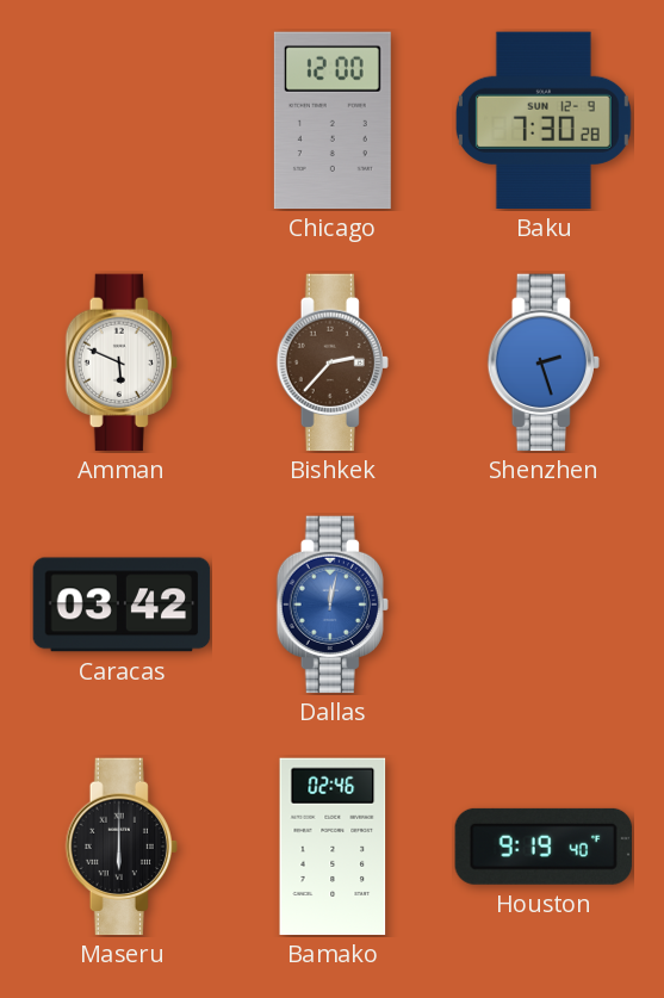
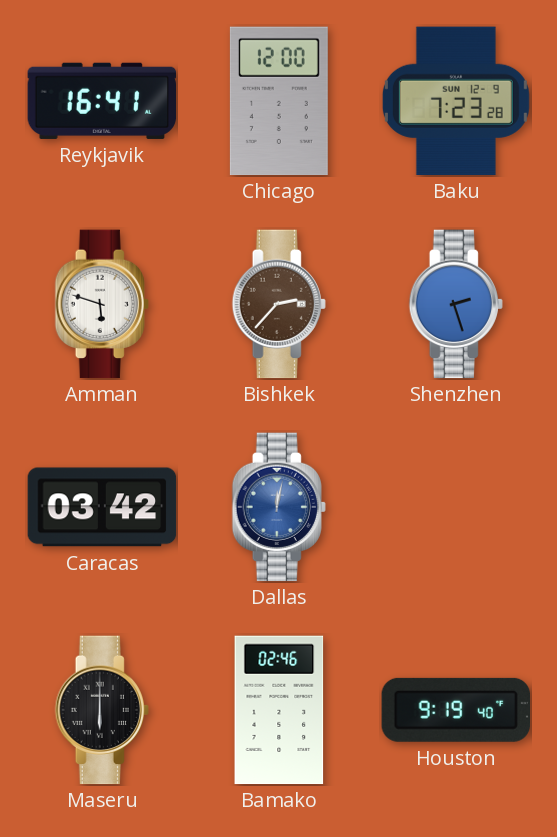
Reykjavik: none -> 16:41
Baku: 7:30 -> 7:23
Amman: 5:49 -> 5:48
